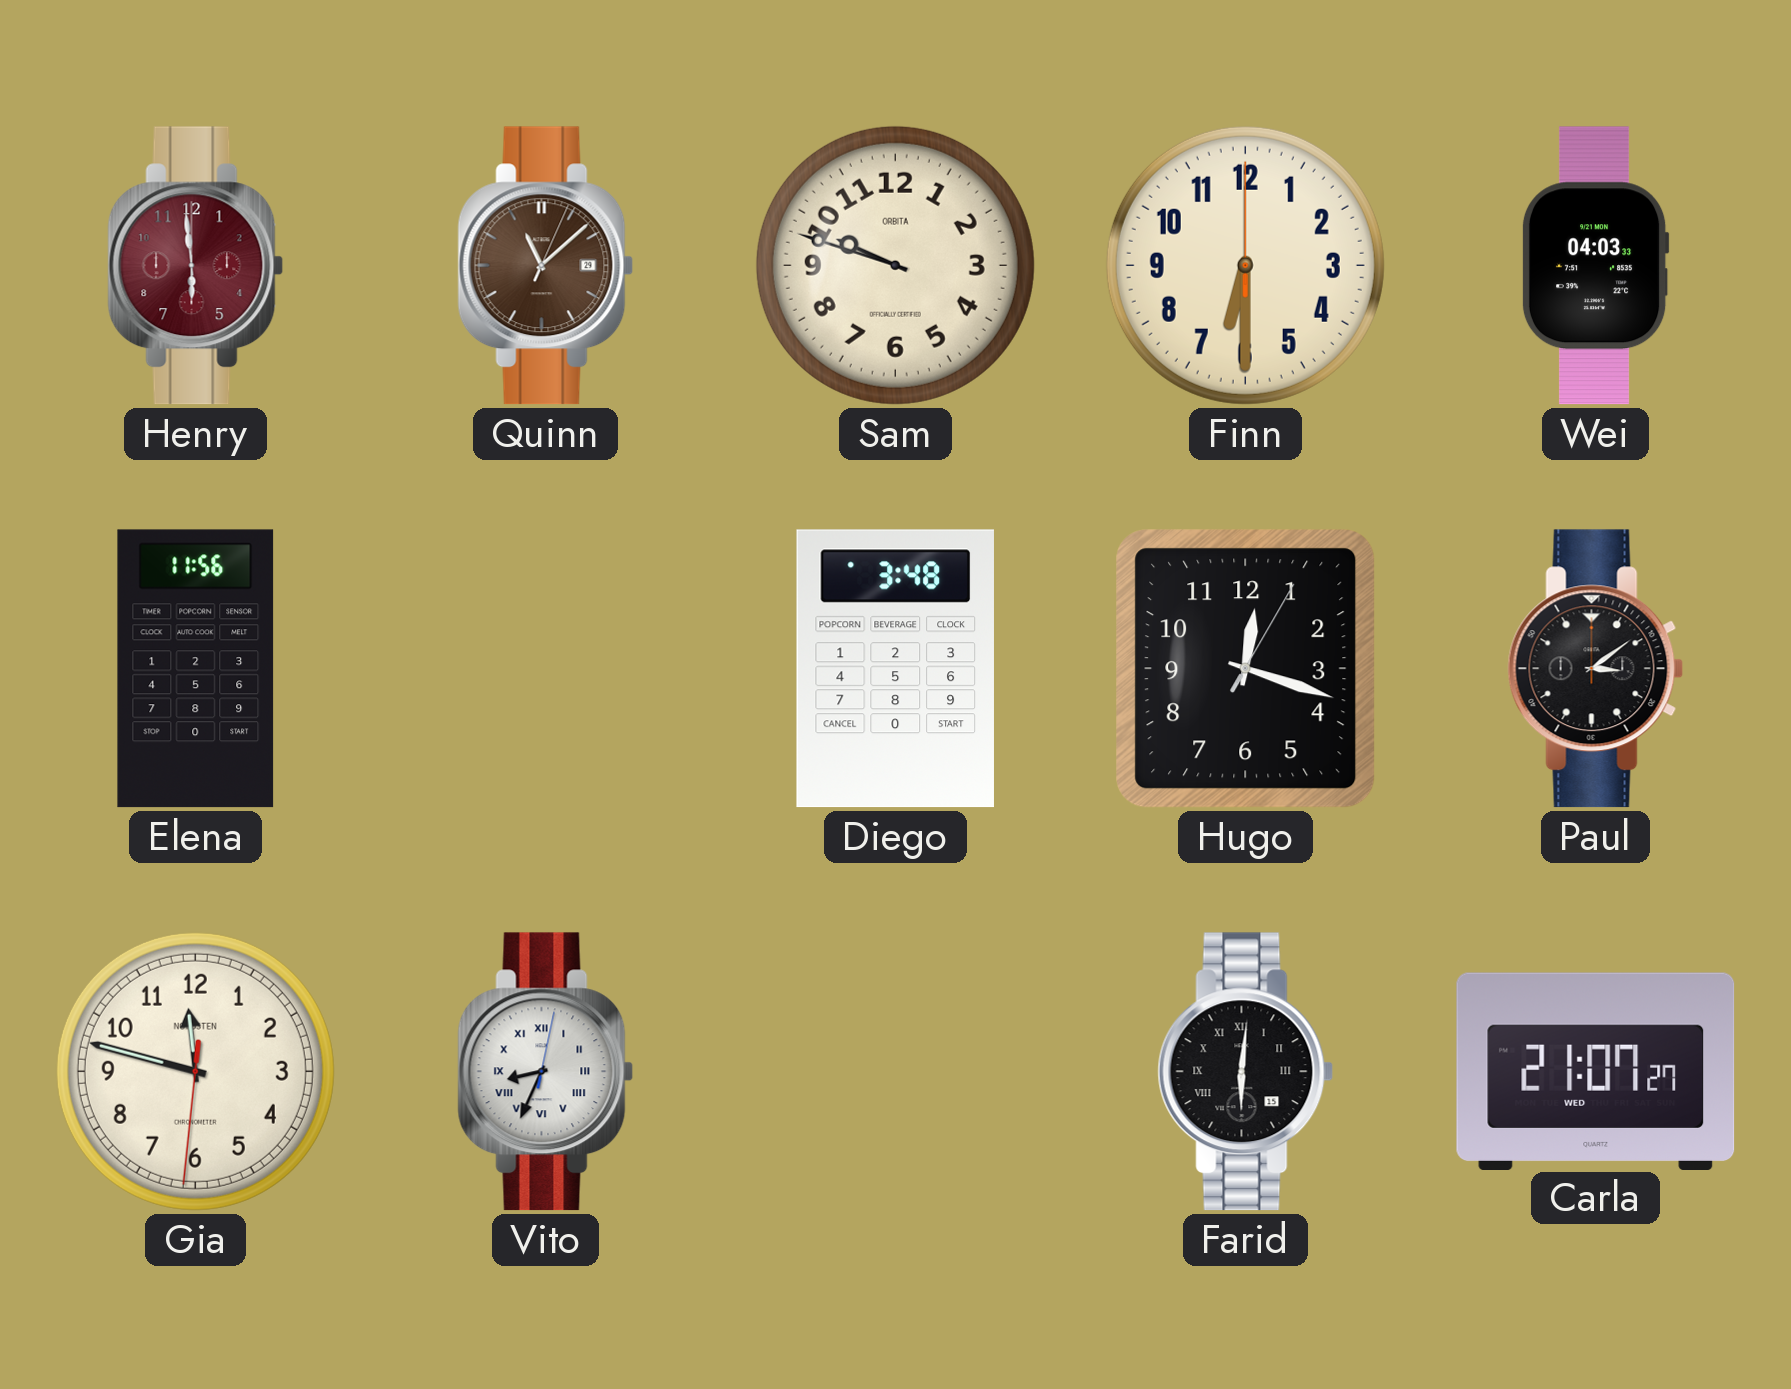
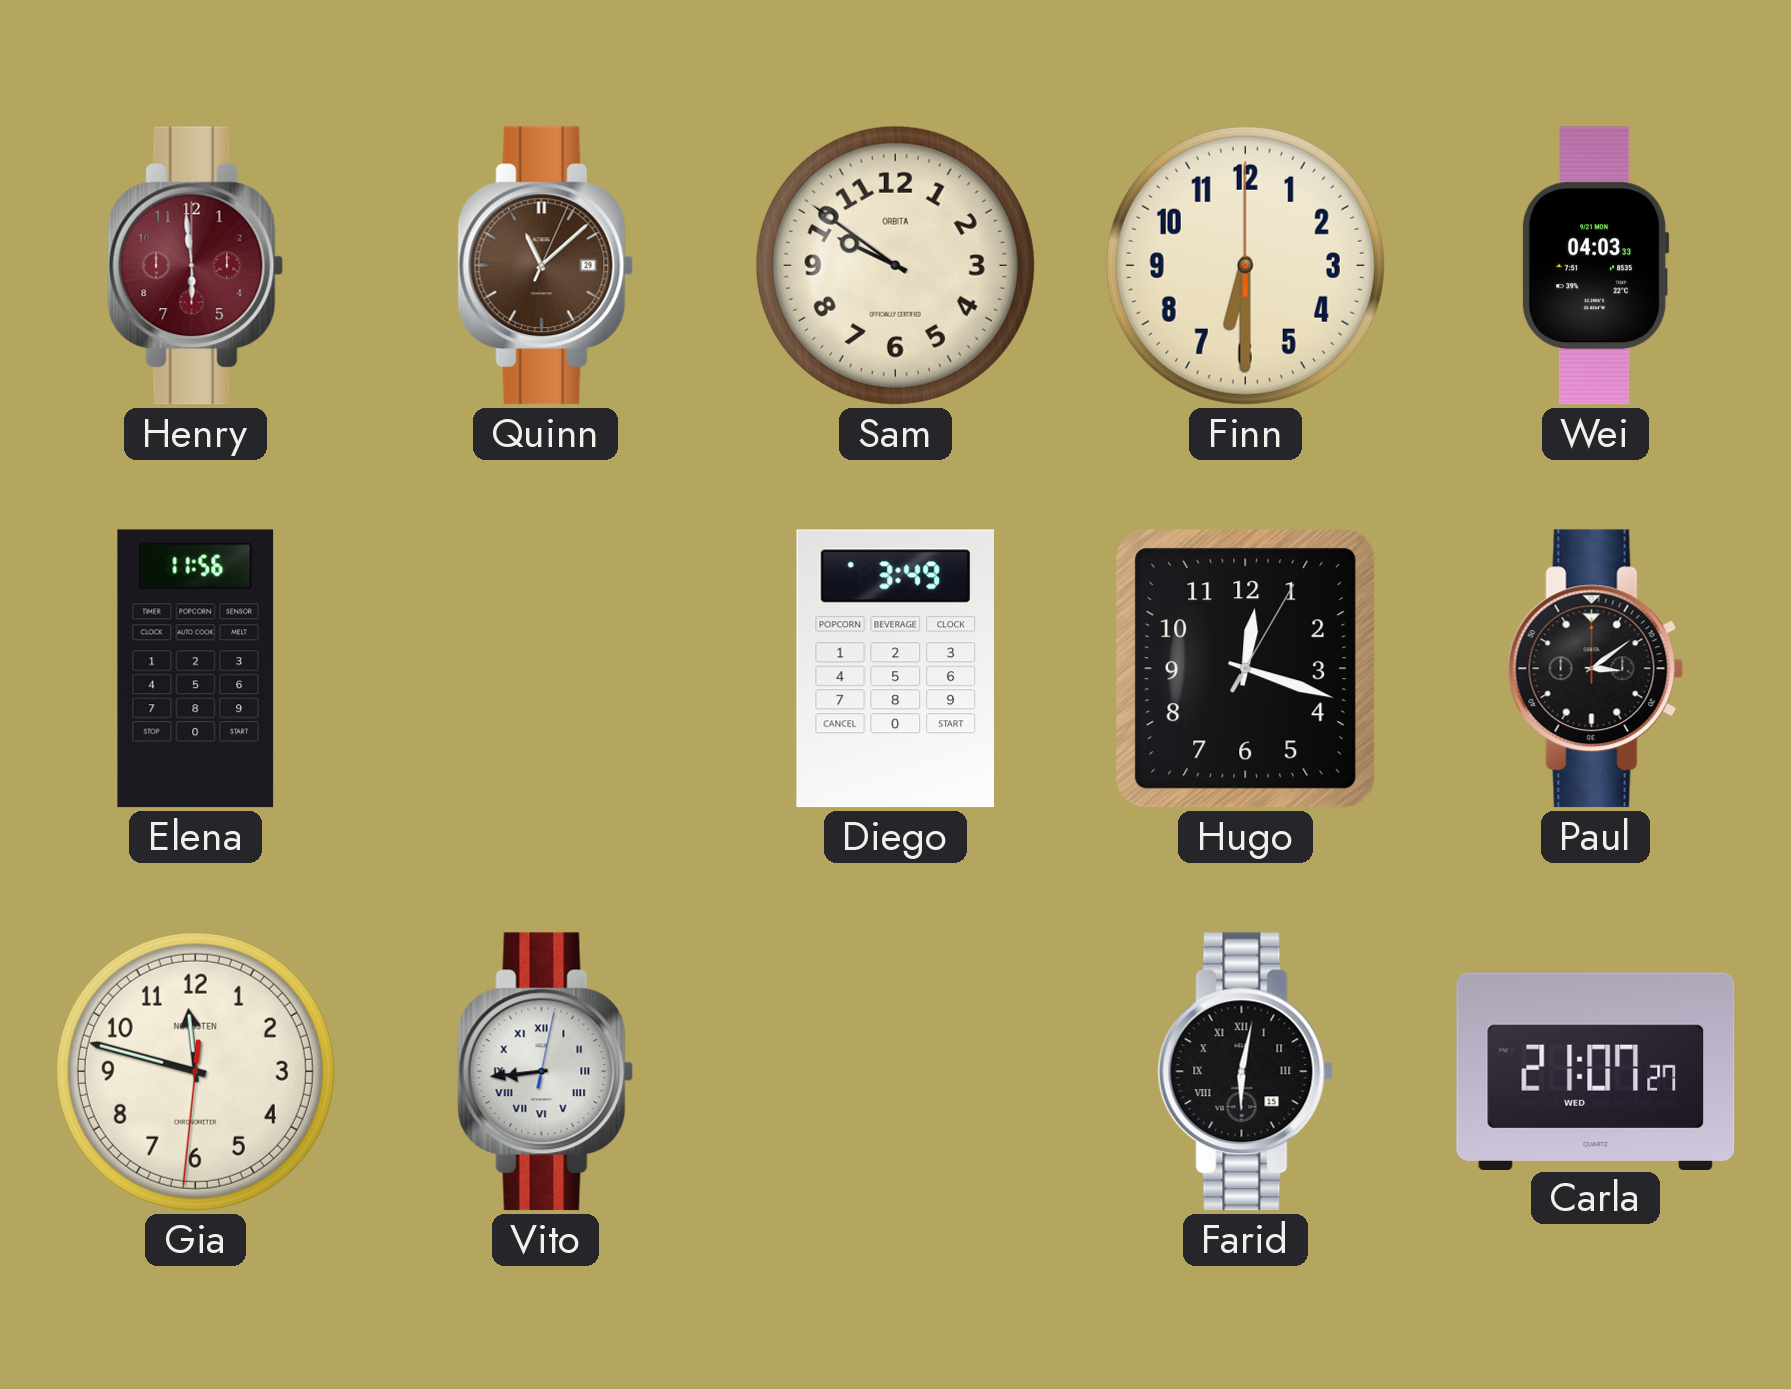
Sam: 9:48 -> 9:51
Diego: 3:48 -> 3:49
Vito: 8:34 -> 8:44
Farid: 6:01 -> 6:02
